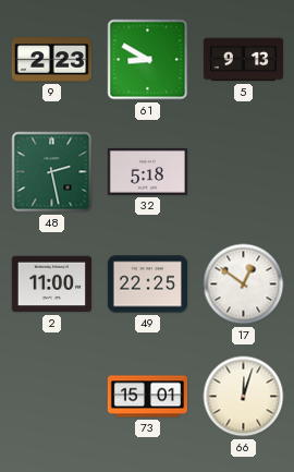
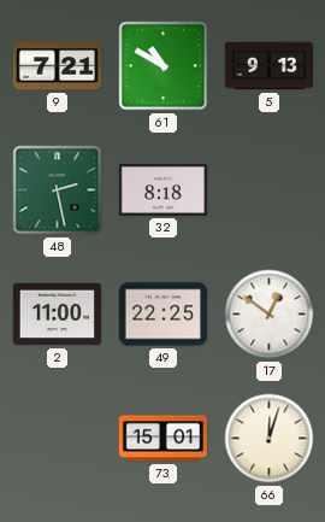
9: 2:23 -> 7:21
61: 8:50 -> 10:50
32: 5:18 -> 8:18
